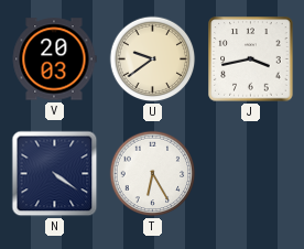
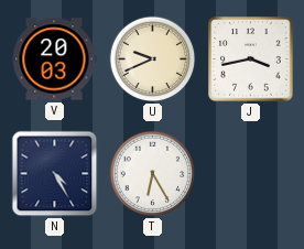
U: 9:39 -> 9:41
N: 4:21 -> 4:25
